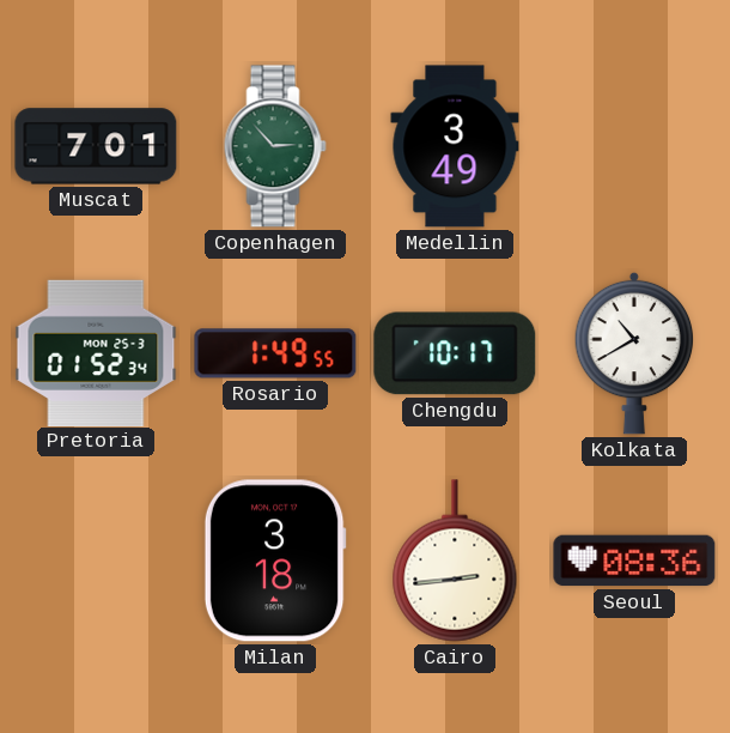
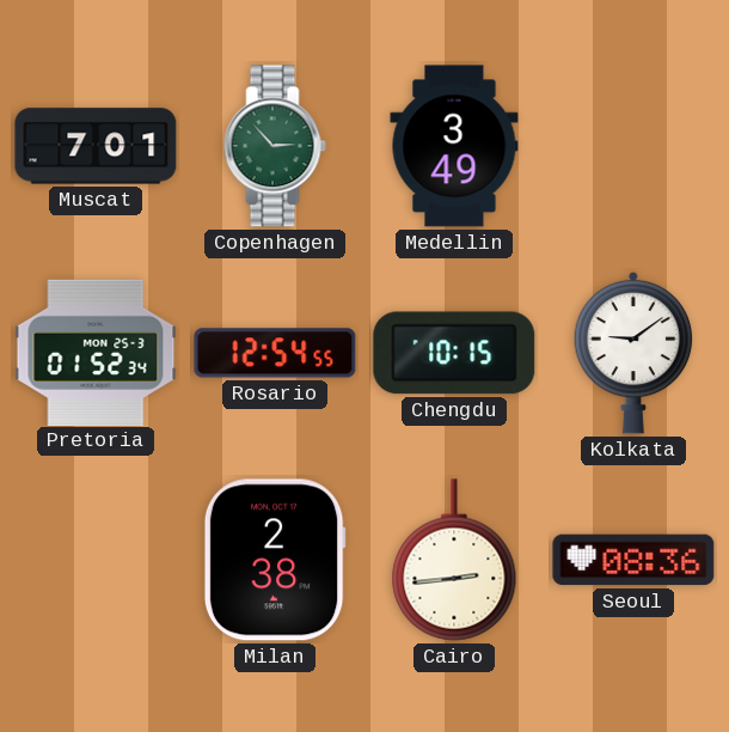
Rosario: 1:49 -> 12:54
Chengdu: 10:17 -> 10:15
Kolkata: 10:40 -> 9:09
Milan: 3:18 -> 2:38
